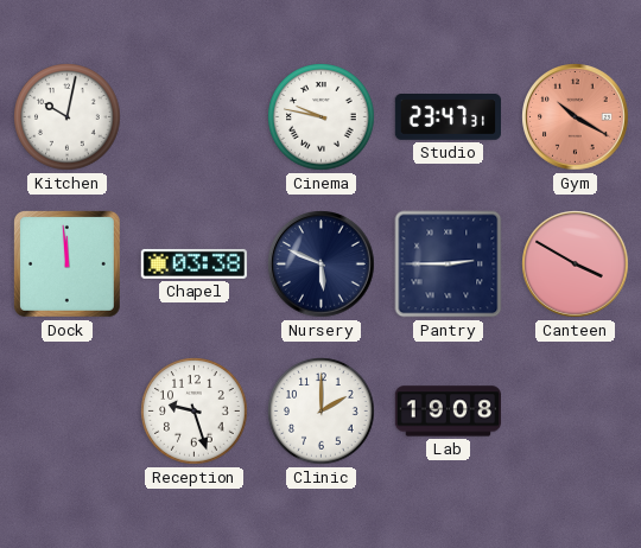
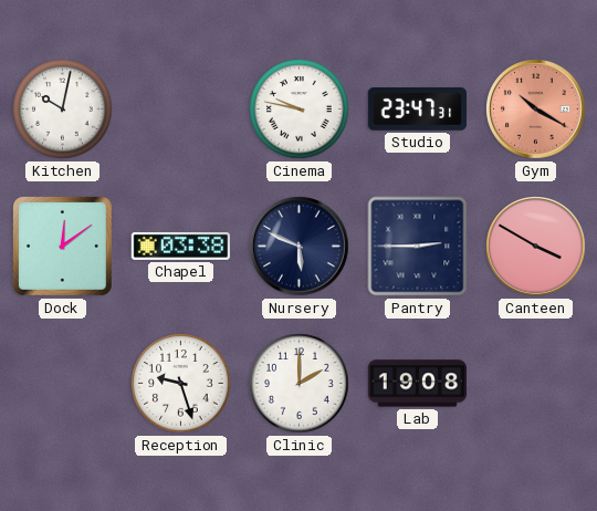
Dock: 11:59 -> 12:09
